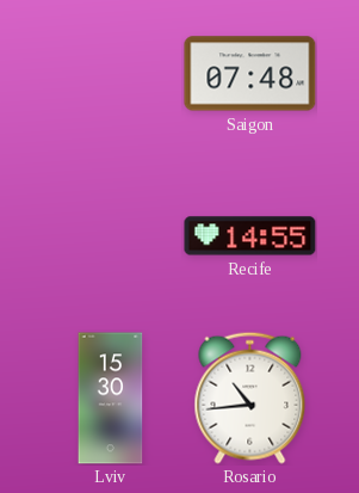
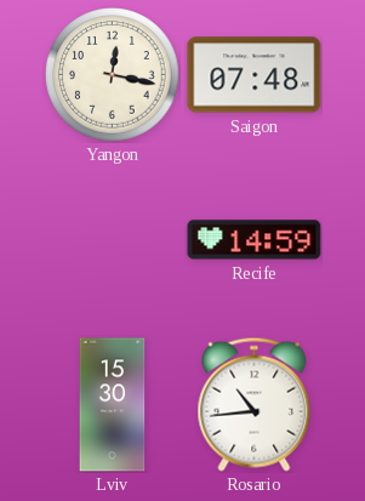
Yangon: none -> 12:17
Recife: 14:55 -> 14:59
